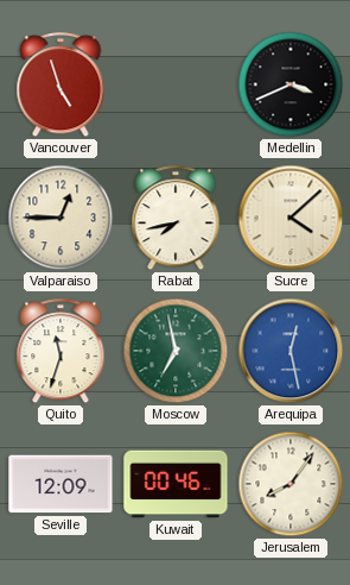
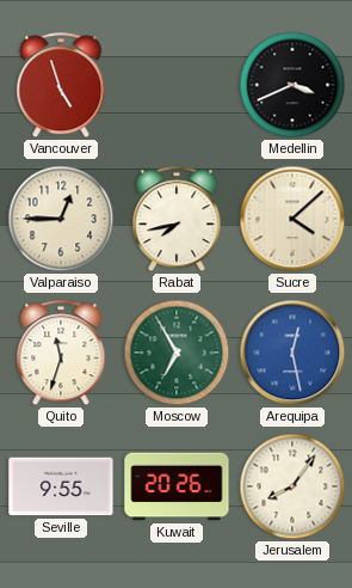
Moscow: 6:58 -> 6:55
Seville: 12:09 -> 9:55
Kuwait: 00:46 -> 20:26
